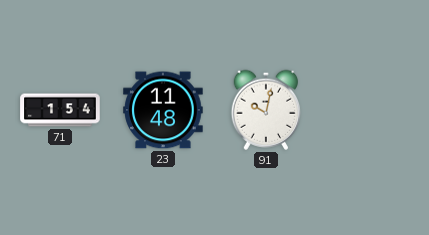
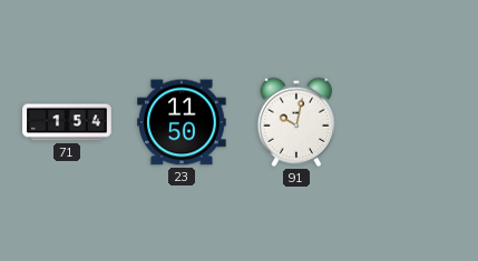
23: 11:48 -> 11:50
